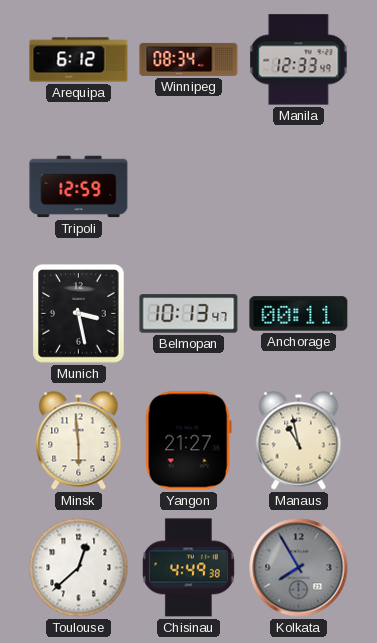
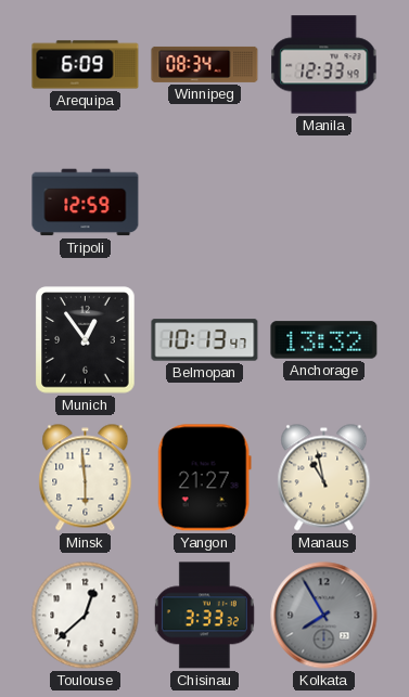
Arequipa: 6:12 -> 6:09
Munich: 3:28 -> 12:54
Anchorage: 00:11 -> 13:32
Chisinau: 4:49 -> 3:33
